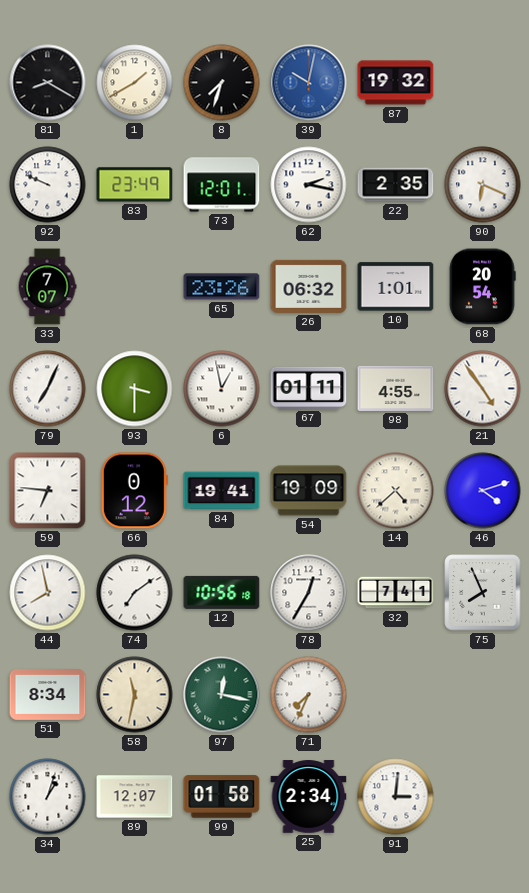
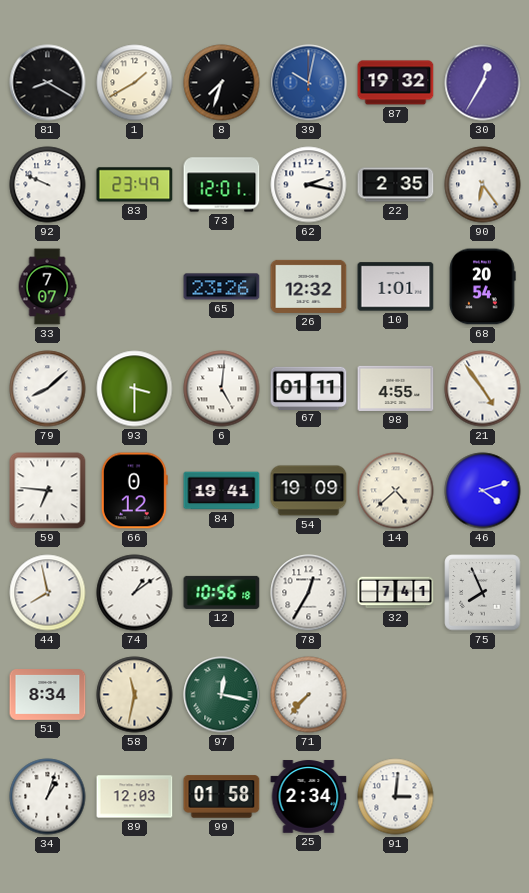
30: none -> 12:35
90: 6:19 -> 6:24
26: 06:32 -> 12:32
79: 7:04 -> 8:08
6: 12:58 -> 5:01
74: 7:09 -> 1:09
71: 7:34 -> 7:37
89: 12:07 -> 12:03
